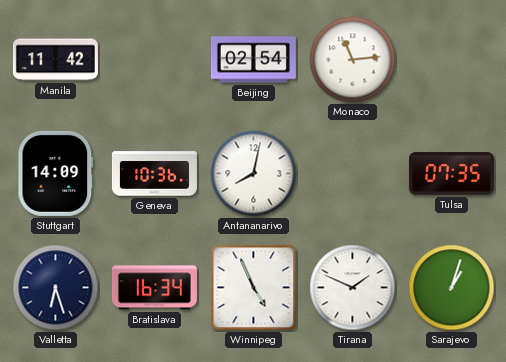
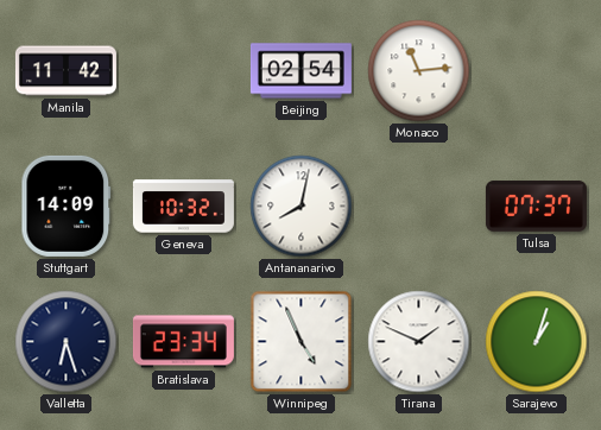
Geneva: 10:36 -> 10:32
Tulsa: 07:35 -> 07:37
Bratislava: 16:34 -> 23:34
